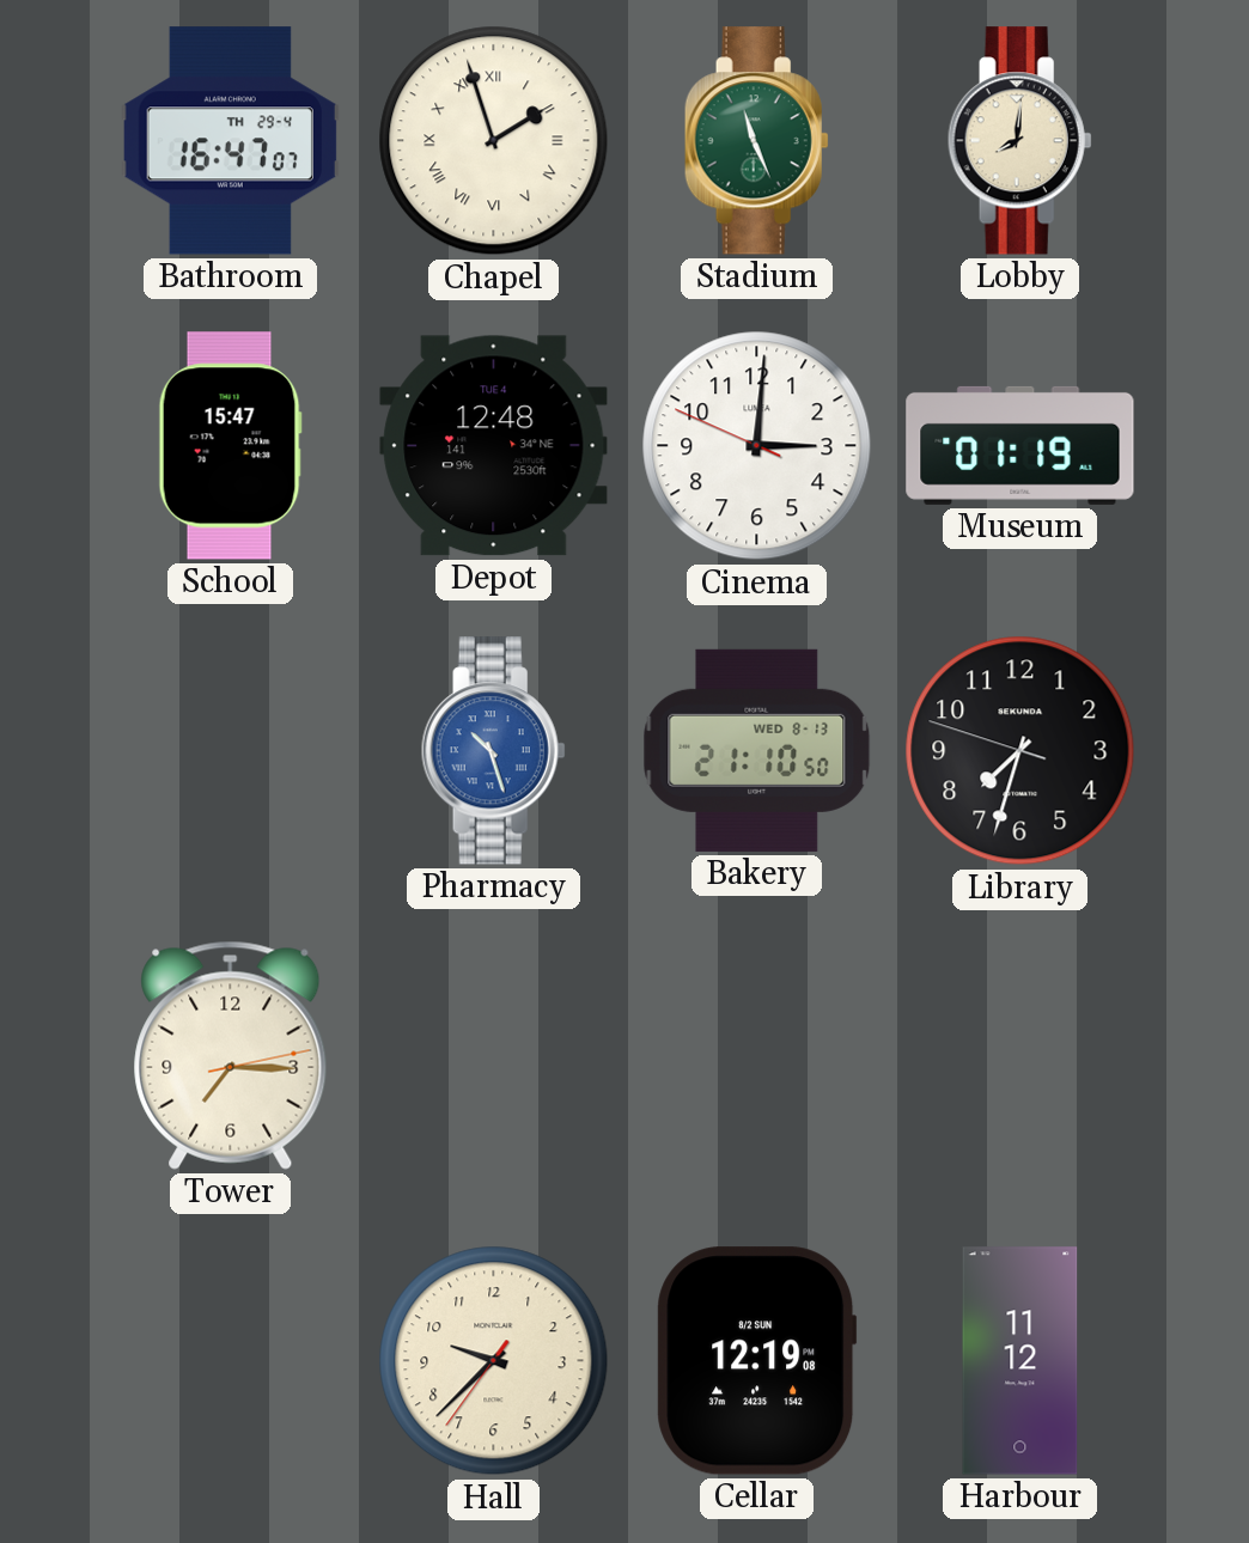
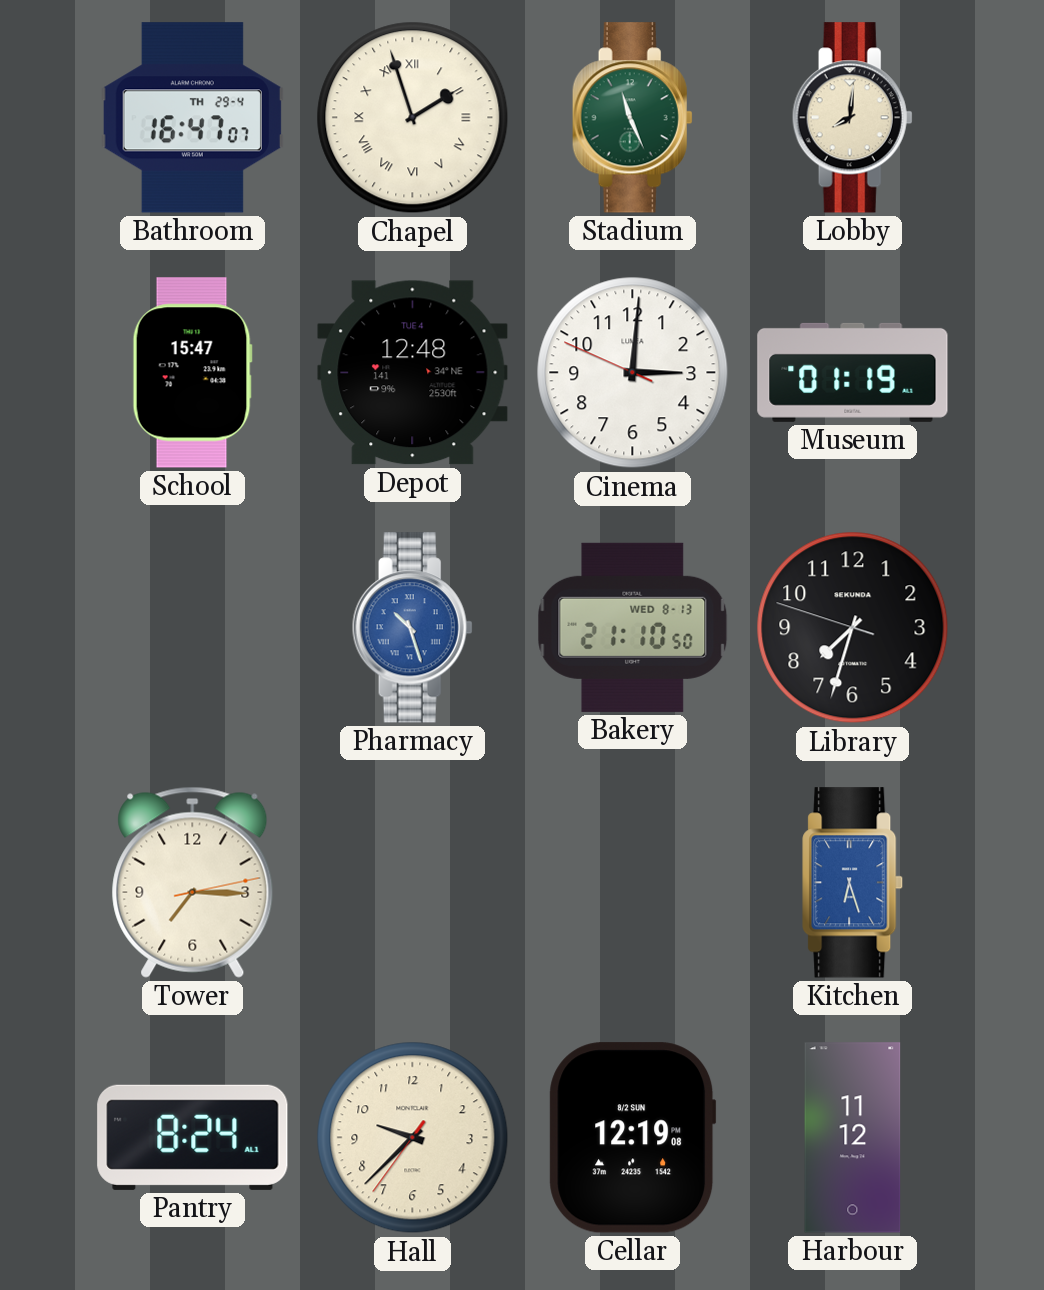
Kitchen: none -> 6:27
Pantry: none -> 8:24
